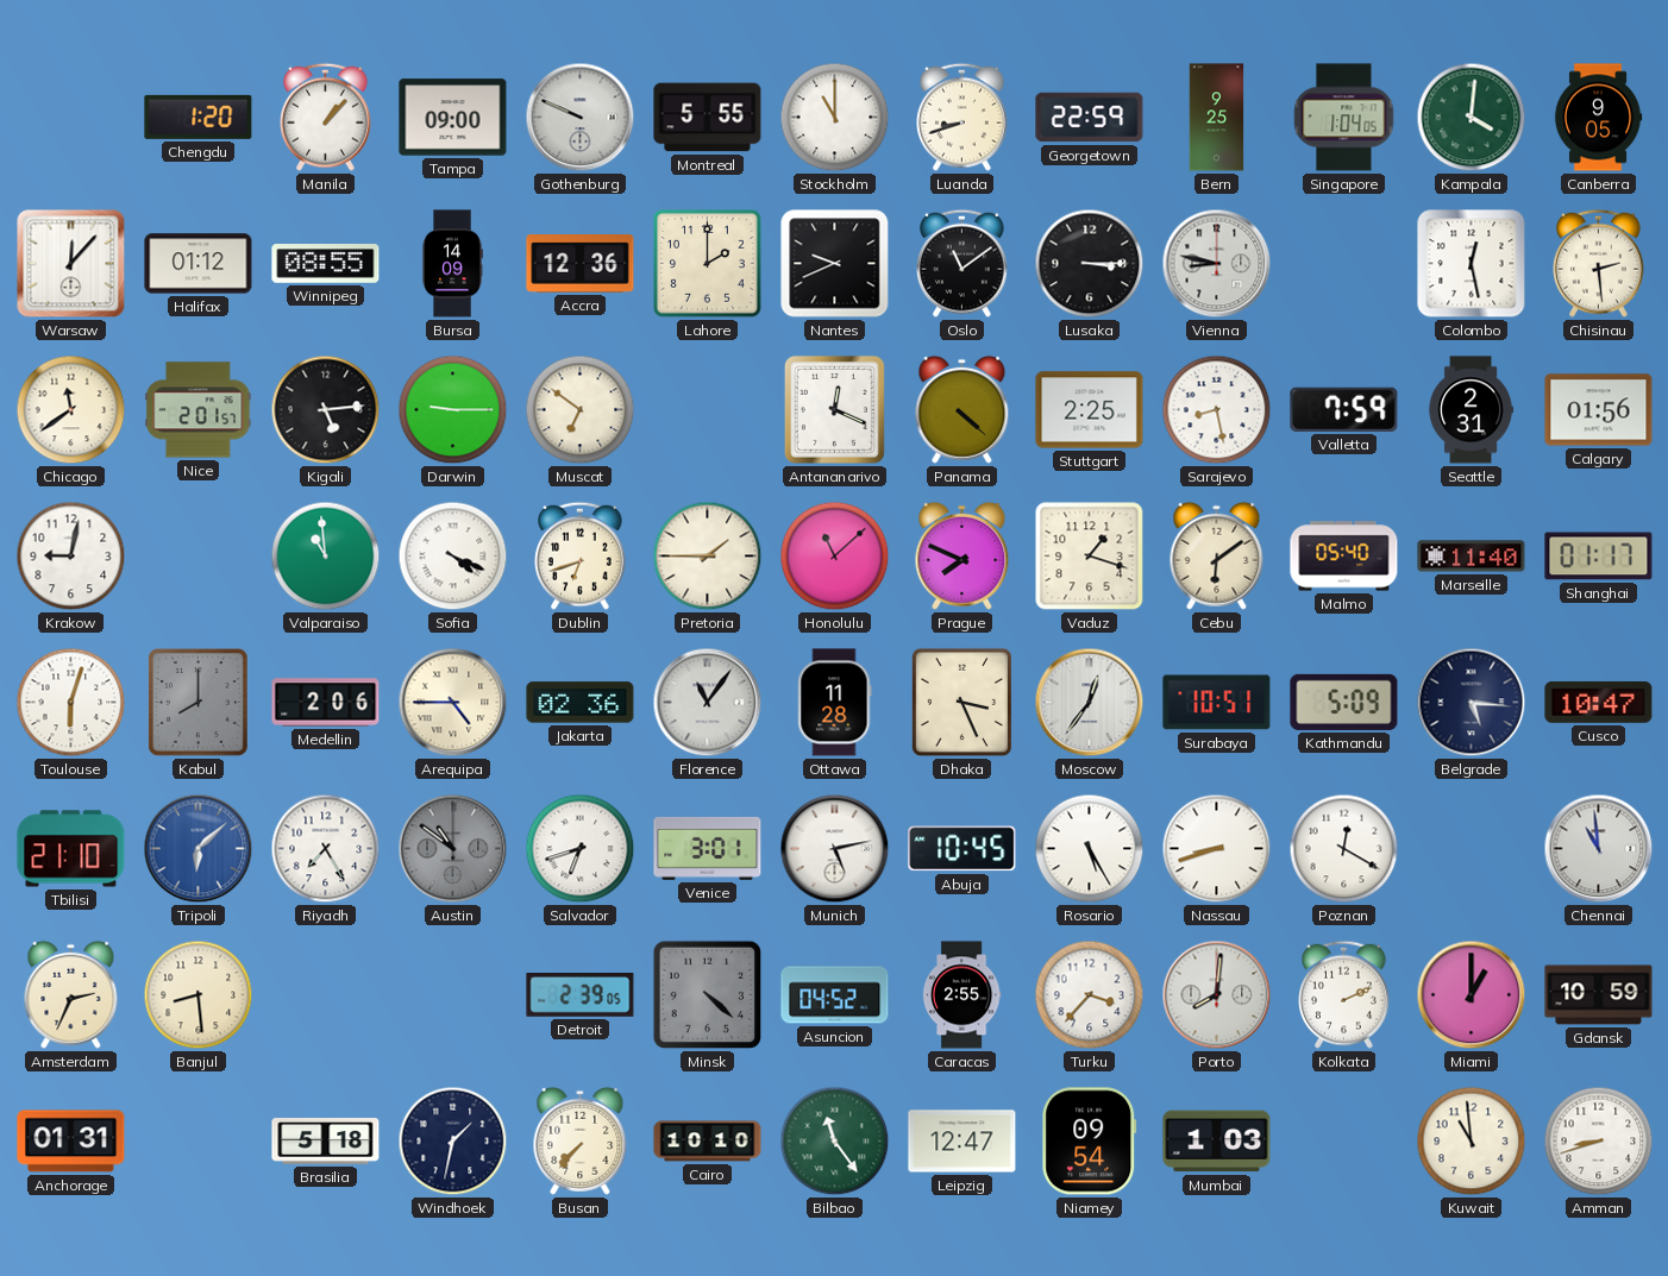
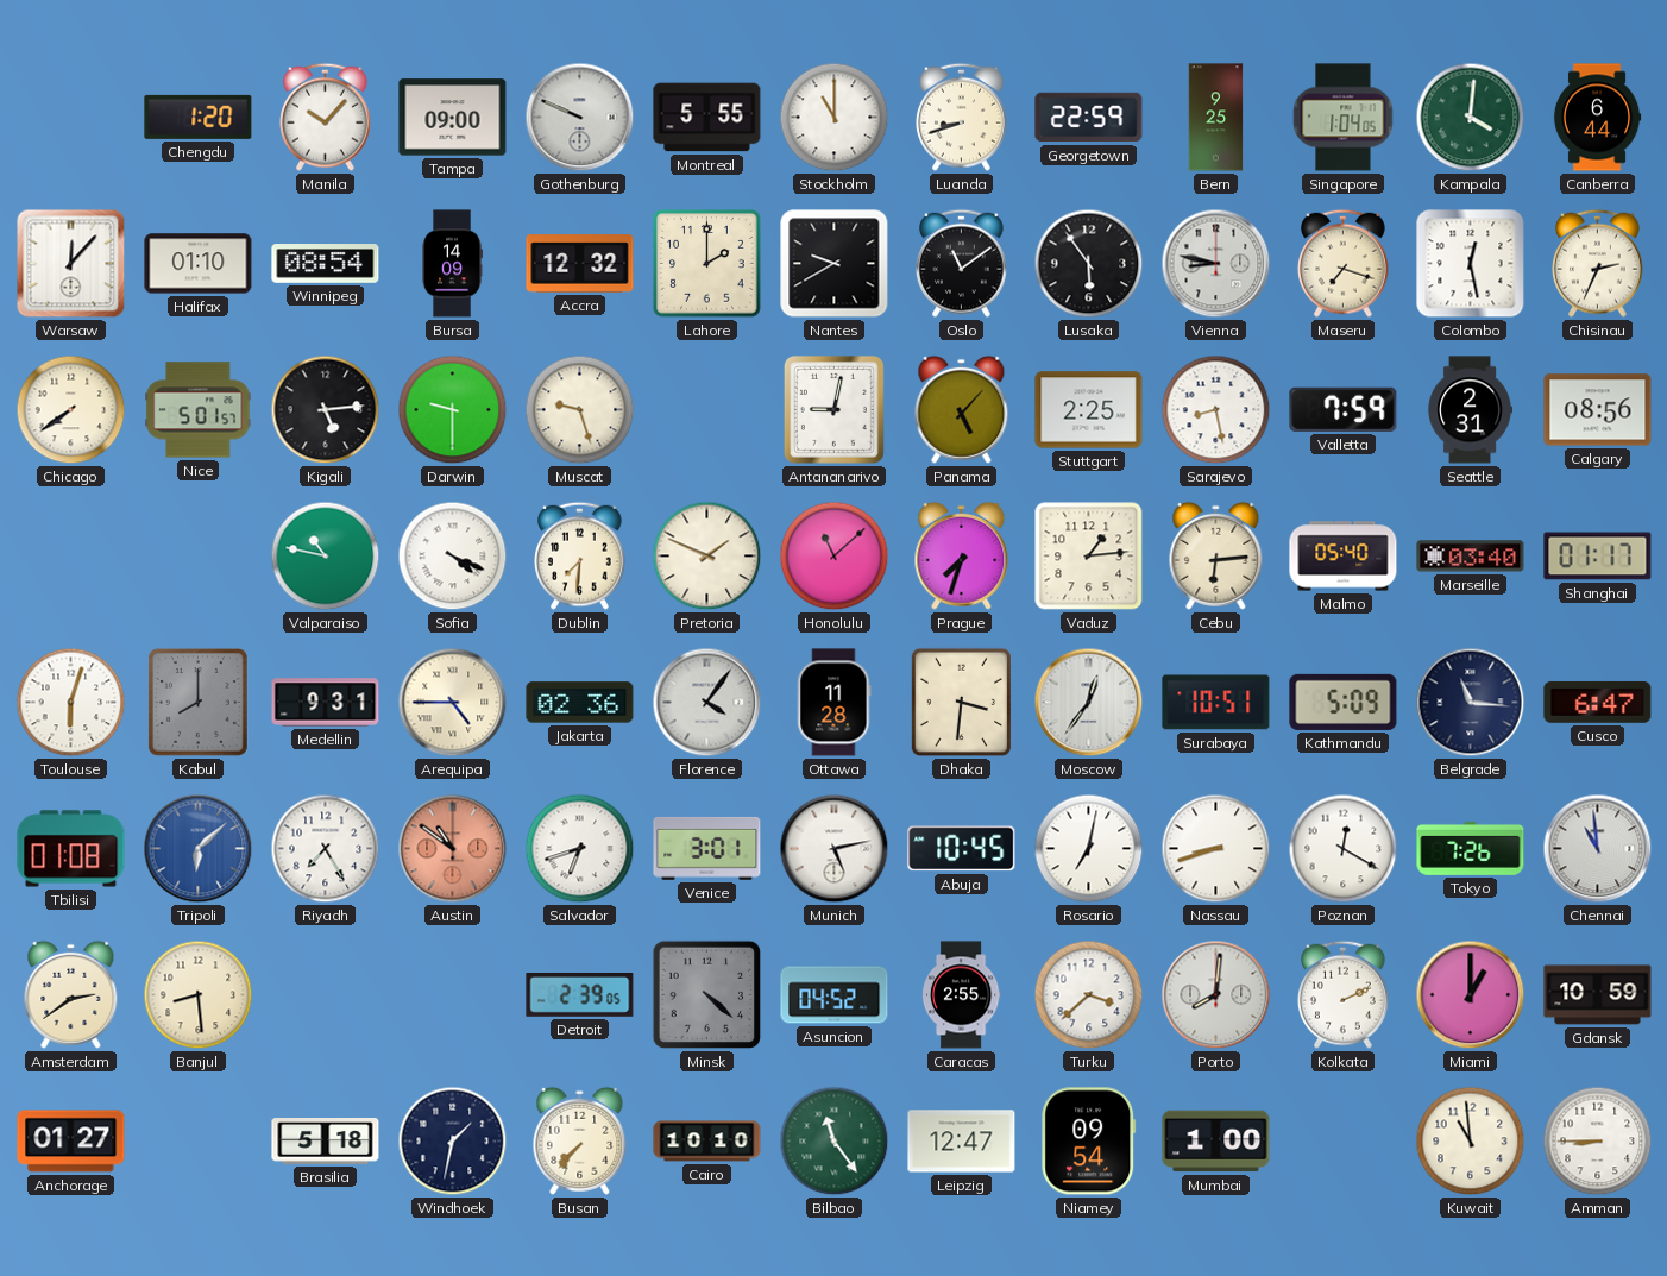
Manila: 1:07 -> 10:07
Canberra: 9:05 -> 6:44
Halifax: 01:12 -> 01:10
Winnipeg: 08:55 -> 08:54
Accra: 12:36 -> 12:32
Nantes: 9:41 -> 9:40
Lusaka: 3:15 -> 5:54
Maseru: none -> 7:18
Chisinau: 2:29 -> 2:34
Chicago: 11:39 -> 7:39
Nice: 2:01 -> 5:01
Darwin: 9:15 -> 9:30
Muscat: 6:51 -> 9:27
Antananarivo: 12:19 -> 9:02
Panama: 4:22 -> 5:07
Calgary: 01:56 -> 08:56
Krakow: 9:02 -> none
Valparaiso: 10:59 -> 10:47
Dublin: 6:42 -> 7:31
Pretoria: 1:45 -> 1:49
Prague: 7:49 -> 7:33
Vaduz: 1:18 -> 1:14
Cebu: 6:09 -> 6:14
Marseille: 11:40 -> 03:40
Medellin: 2:06 -> 9:31
Florence: 11:06 -> 4:06
Dhaka: 3:26 -> 3:31
Belgrade: 5:16 -> 11:16
Cusco: 10:47 -> 6:47
Tbilisi: 21:10 -> 01:08
Austin dial: grey -> salmon
Rosario: 5:25 -> 7:02
Tokyo: none -> 7:26
Amsterdam: 2:34 -> 2:39
Turku: 3:37 -> 3:38
Anchorage: 01:31 -> 01:27
Mumbai: 1:03 -> 1:00
Amman: 8:42 -> 8:45
